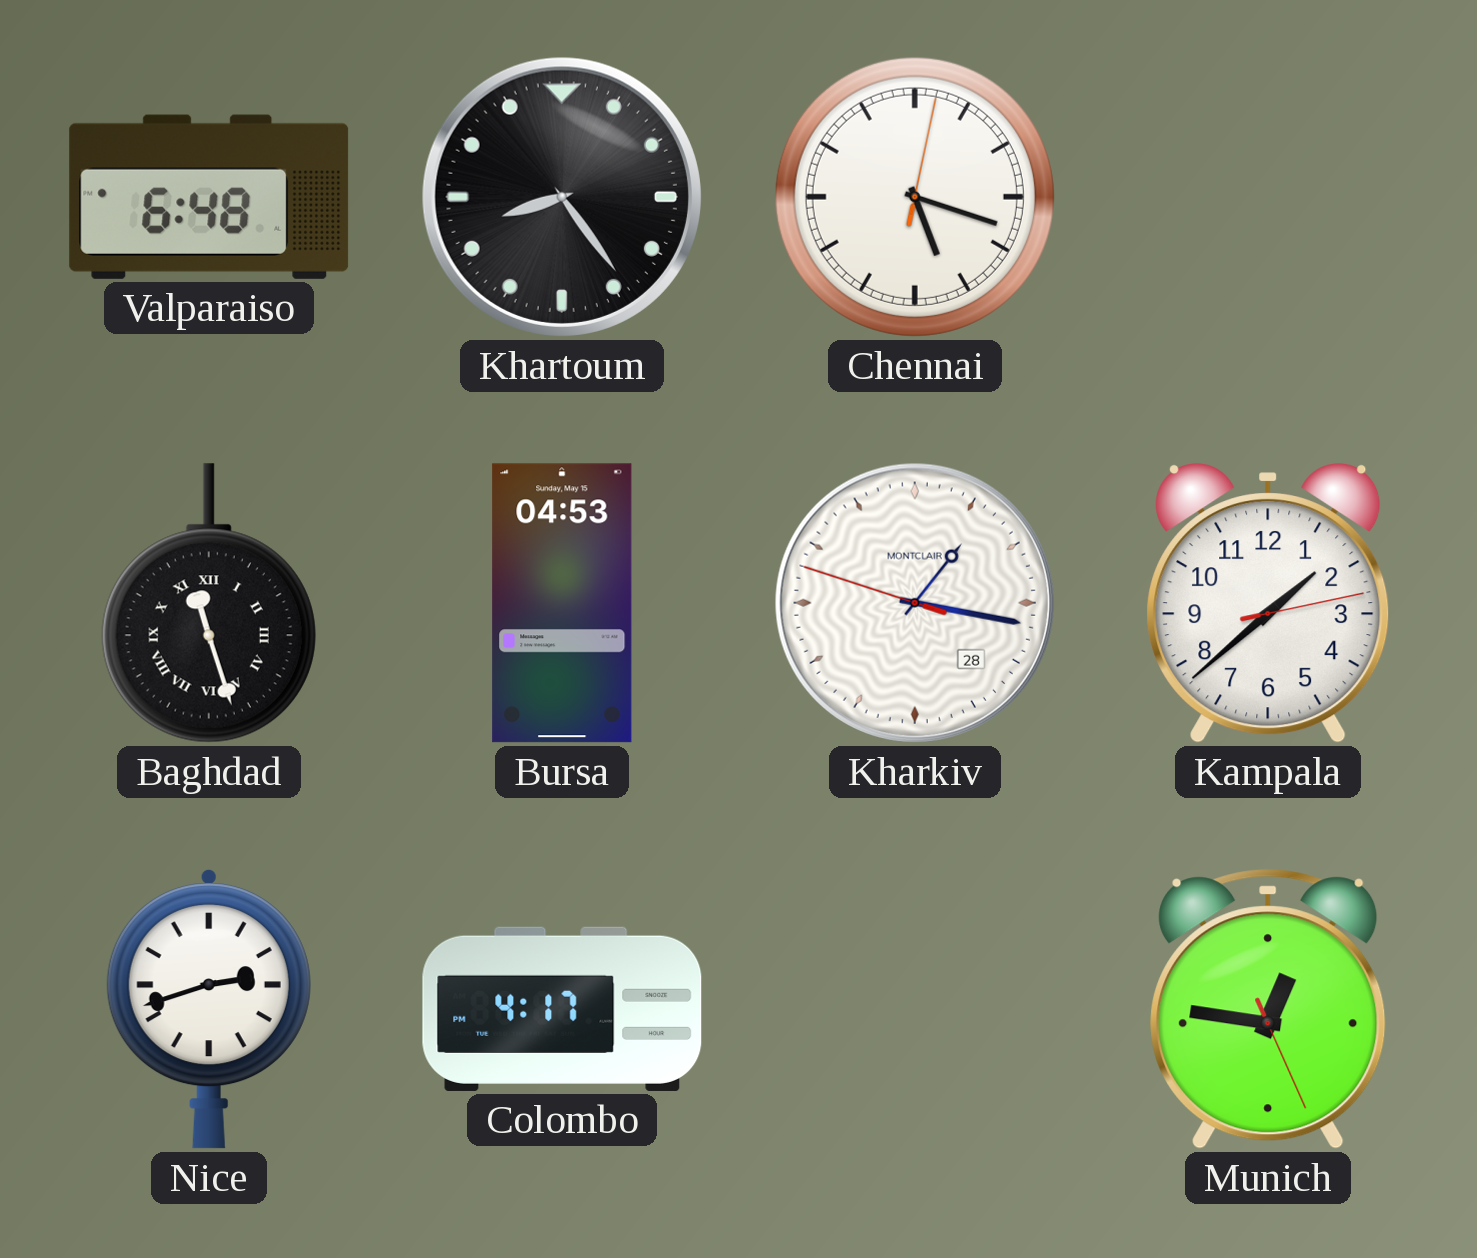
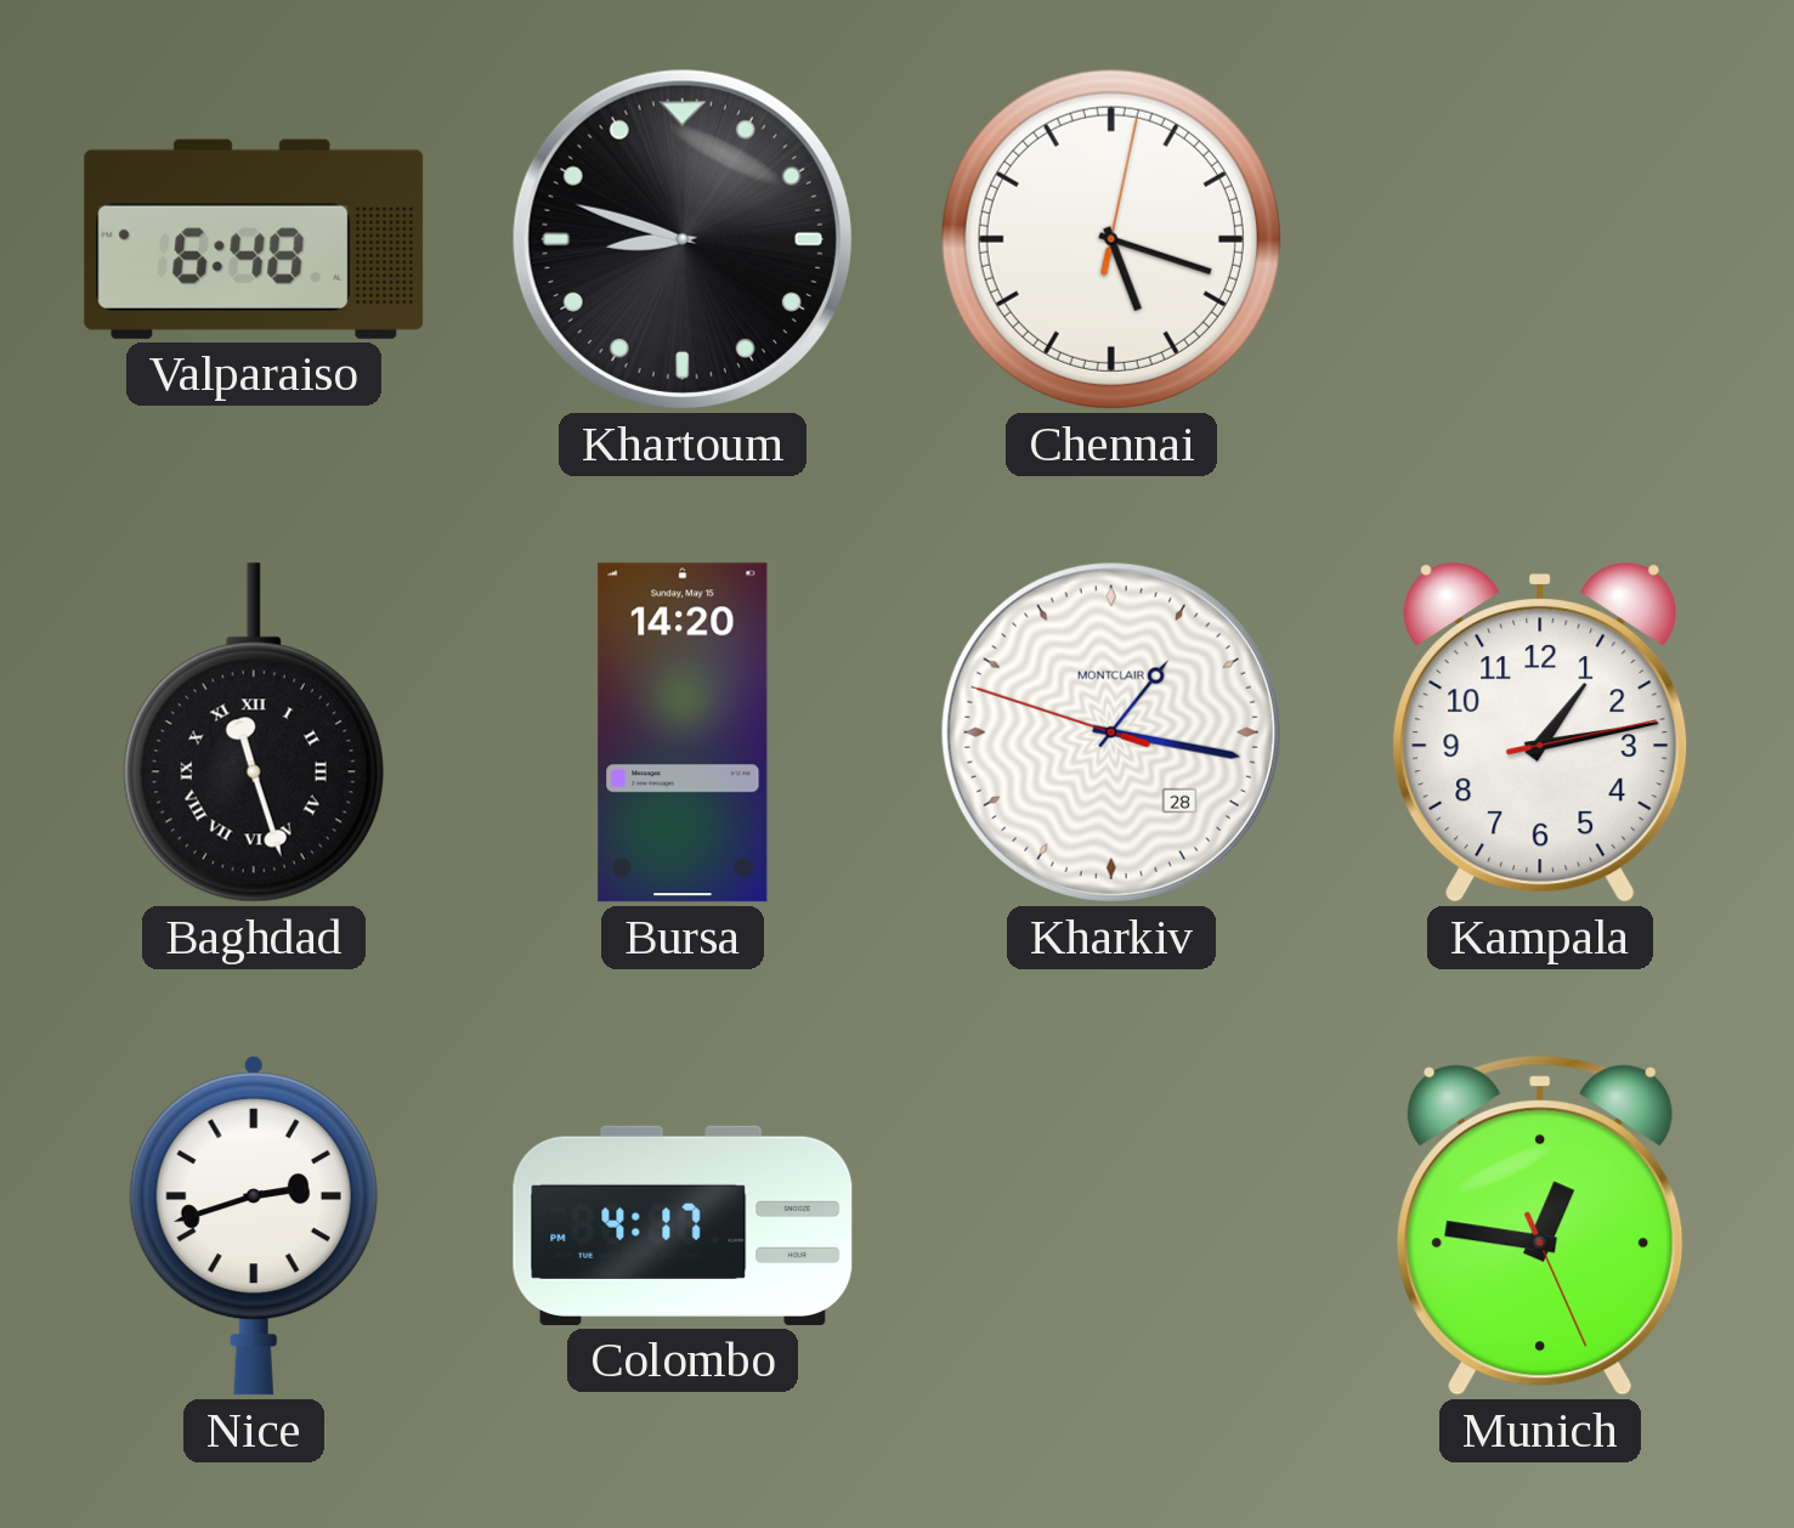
Khartoum: 8:24 -> 8:48
Bursa: 04:53 -> 14:20
Kampala: 1:38 -> 1:13
